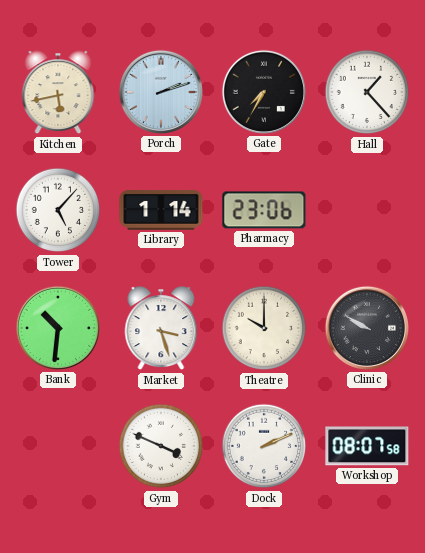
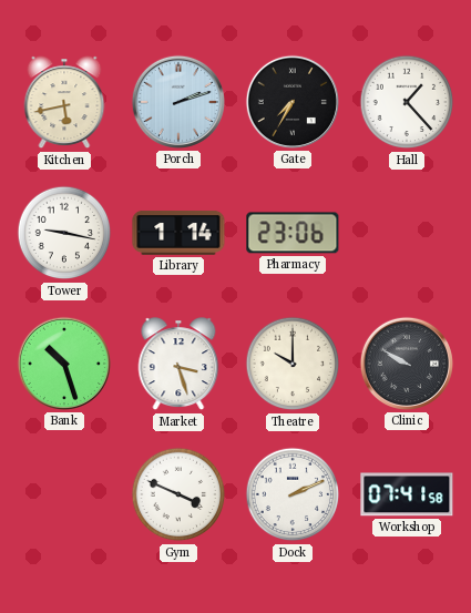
Tower: 5:07 -> 9:17
Bank: 10:31 -> 10:27
Workshop: 08:07 -> 07:41
